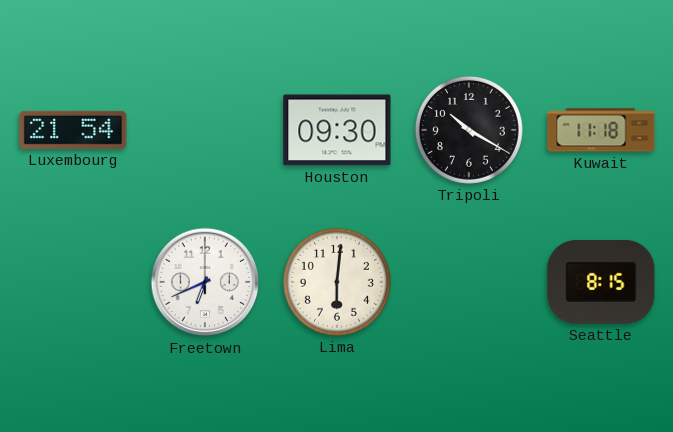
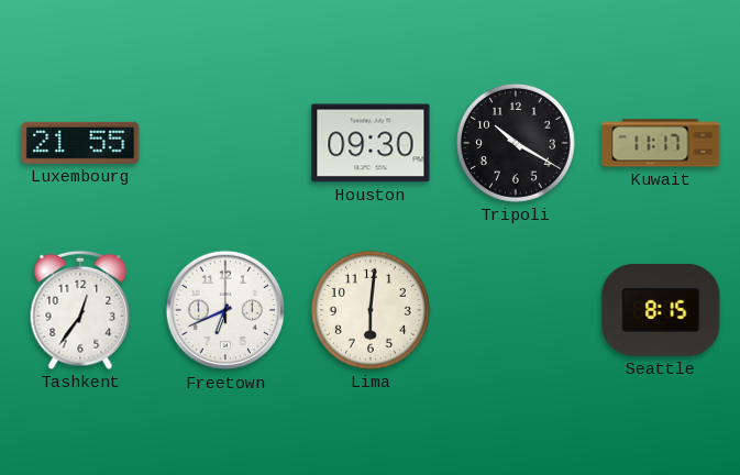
Luxembourg: 21:54 -> 21:55
Kuwait: 11:18 -> 11:17
Tashkent: none -> 12:36
